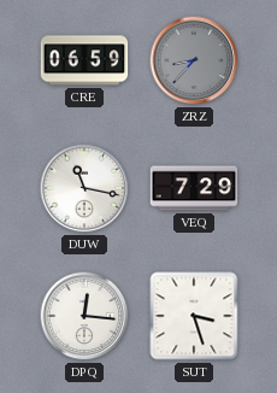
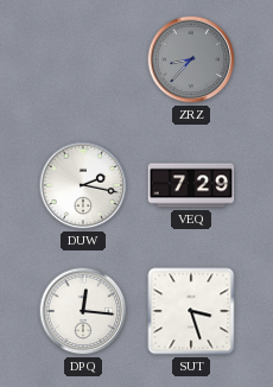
CRE: 06:59 -> none
DUW: 11:17 -> 2:17
